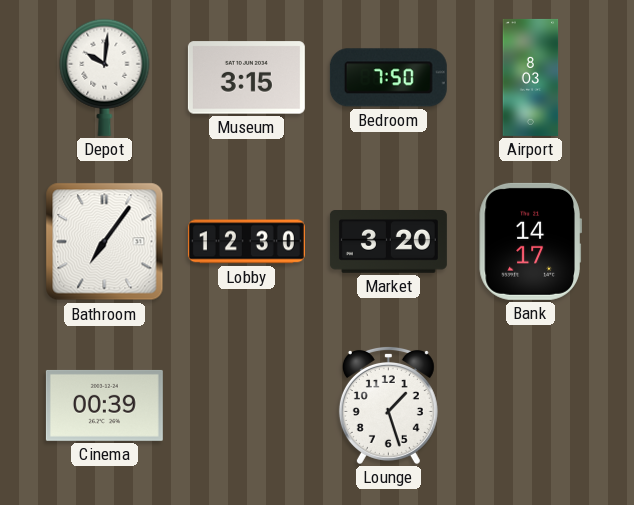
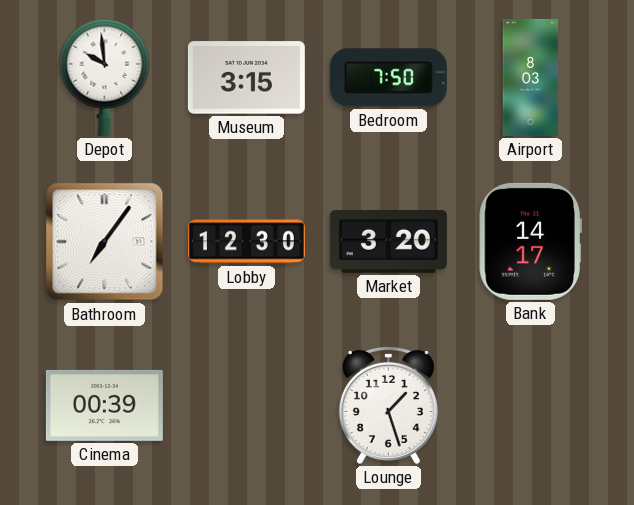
Depot: 10:01 -> 9:59
